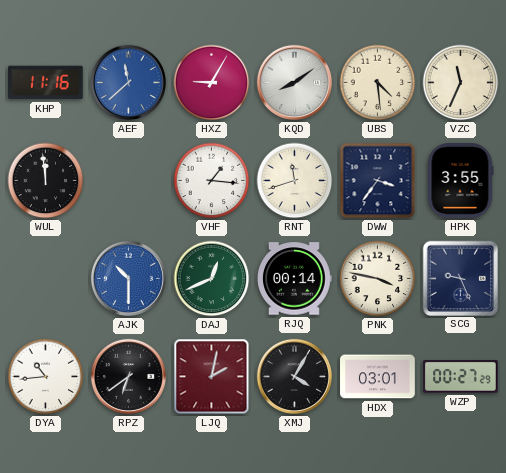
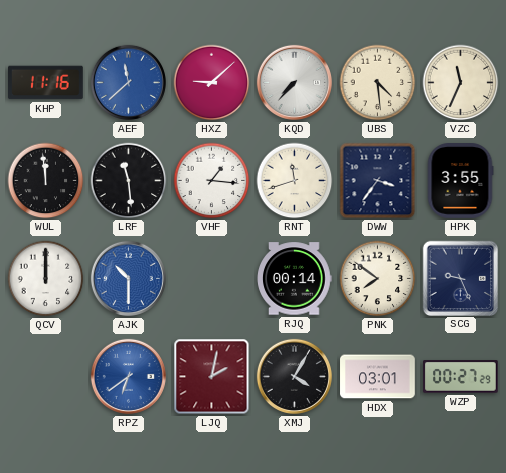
HXZ: 9:05 -> 9:08
KQD: 8:09 -> 7:37
LRF: none -> 11:29
QCV: none -> 12:00
DAJ: 12:41 -> none
PNK: 3:47 -> 7:51
DYA: 10:44 -> none
RPZ dial: black -> blue
